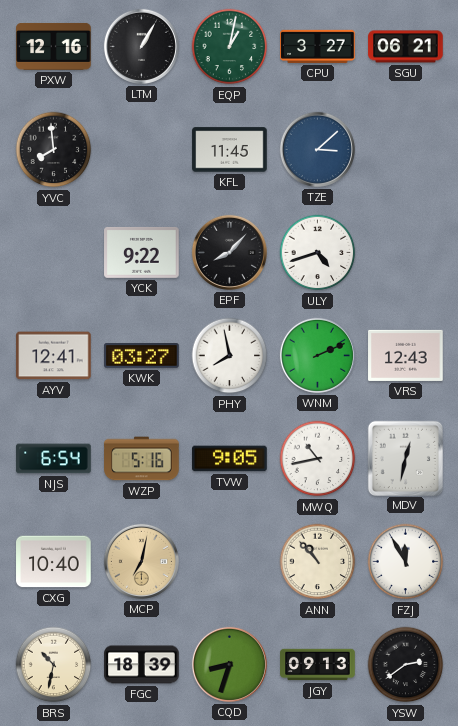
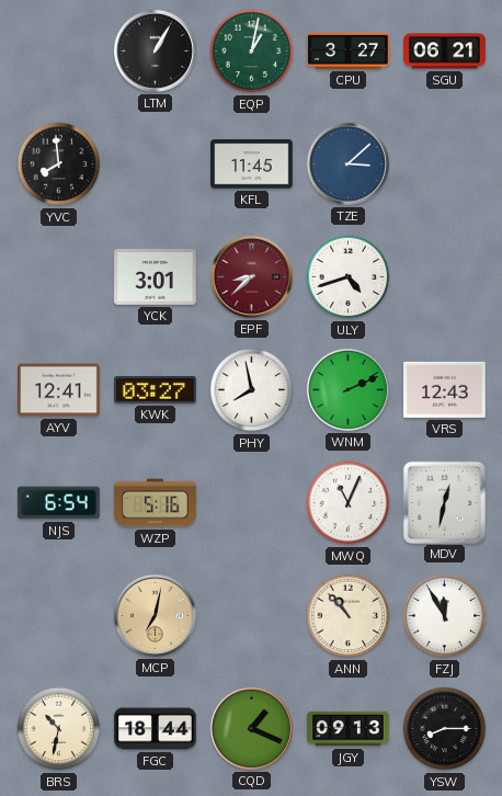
PXW: 12:16 -> none
YCK: 9:22 -> 3:01
EPF: 8:07 -> 8:38
EPF dial: black -> burgundy
TVW: 9:05 -> none
MWQ: 10:43 -> 11:04
CXG: 10:40 -> none
FGC: 18:39 -> 18:44
CQD: 8:33 -> 1:19
YSW: 2:39 -> 8:15
